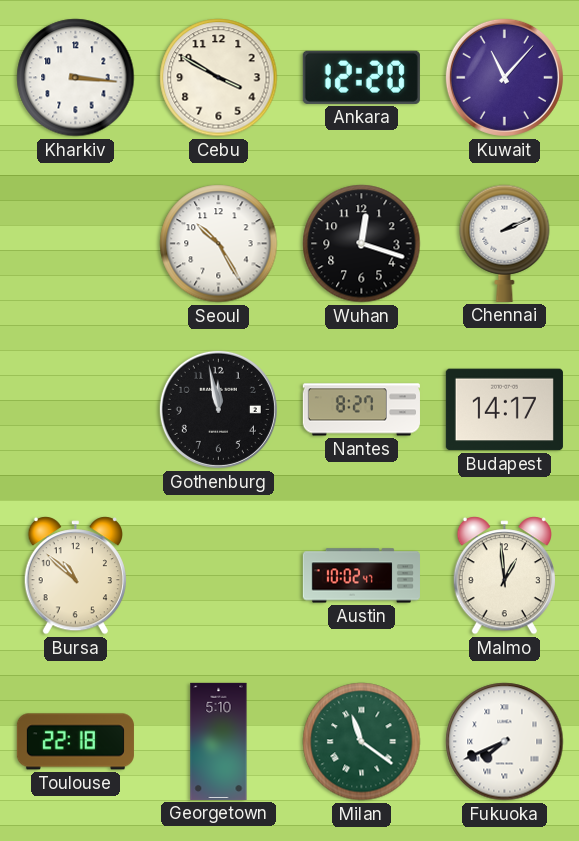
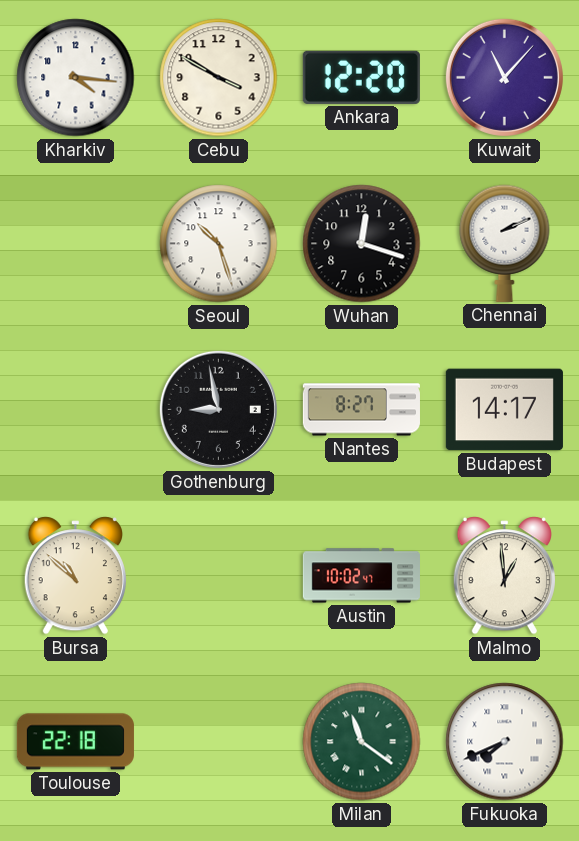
Kharkiv: 3:16 -> 4:16
Seoul: 10:25 -> 10:27
Gothenburg: 11:58 -> 8:58
Georgetown: 5:10 -> none
